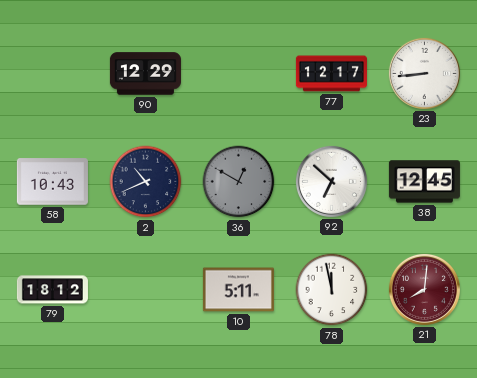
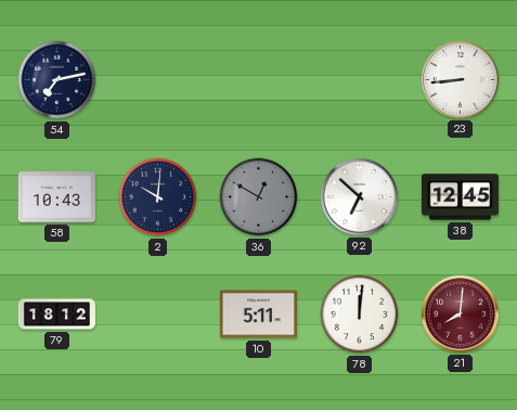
54: none -> 7:13
90: 12:29 -> none
77: 12:17 -> none
2: 10:41 -> 10:01
78: 11:58 -> 12:01
